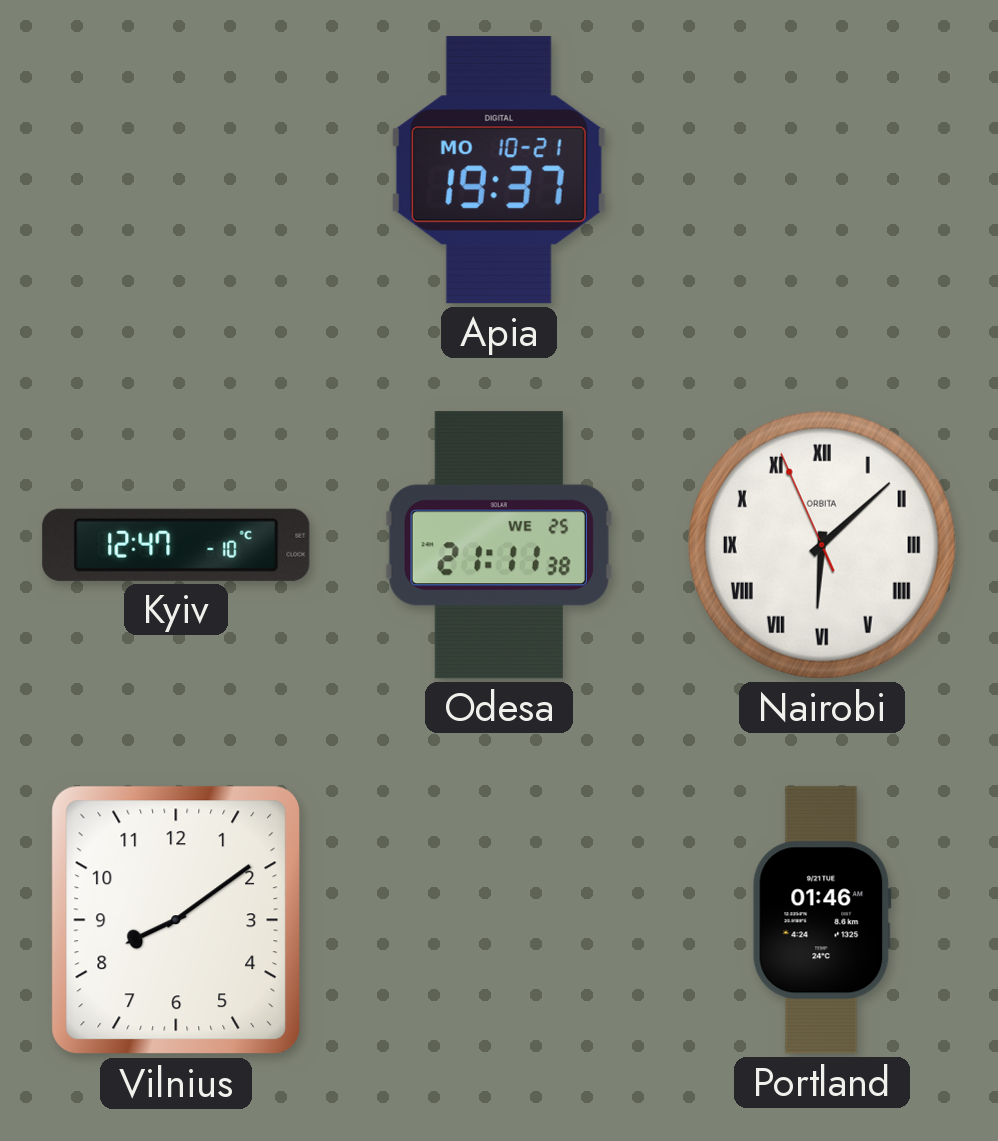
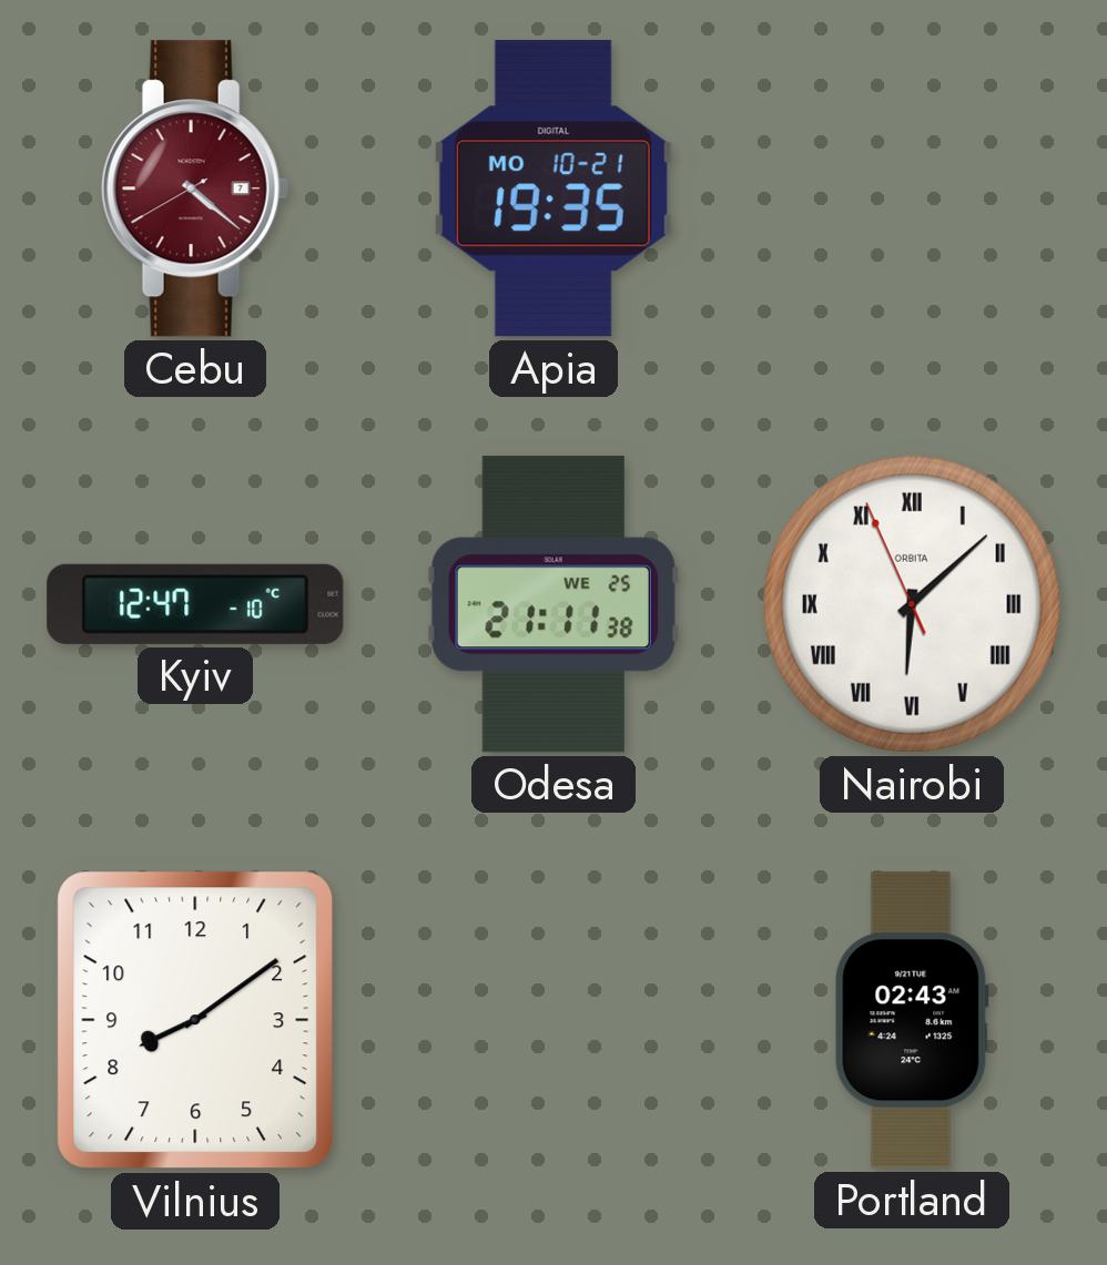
Cebu: none -> 4:21
Apia: 19:37 -> 19:35
Portland: 01:46 -> 02:43
